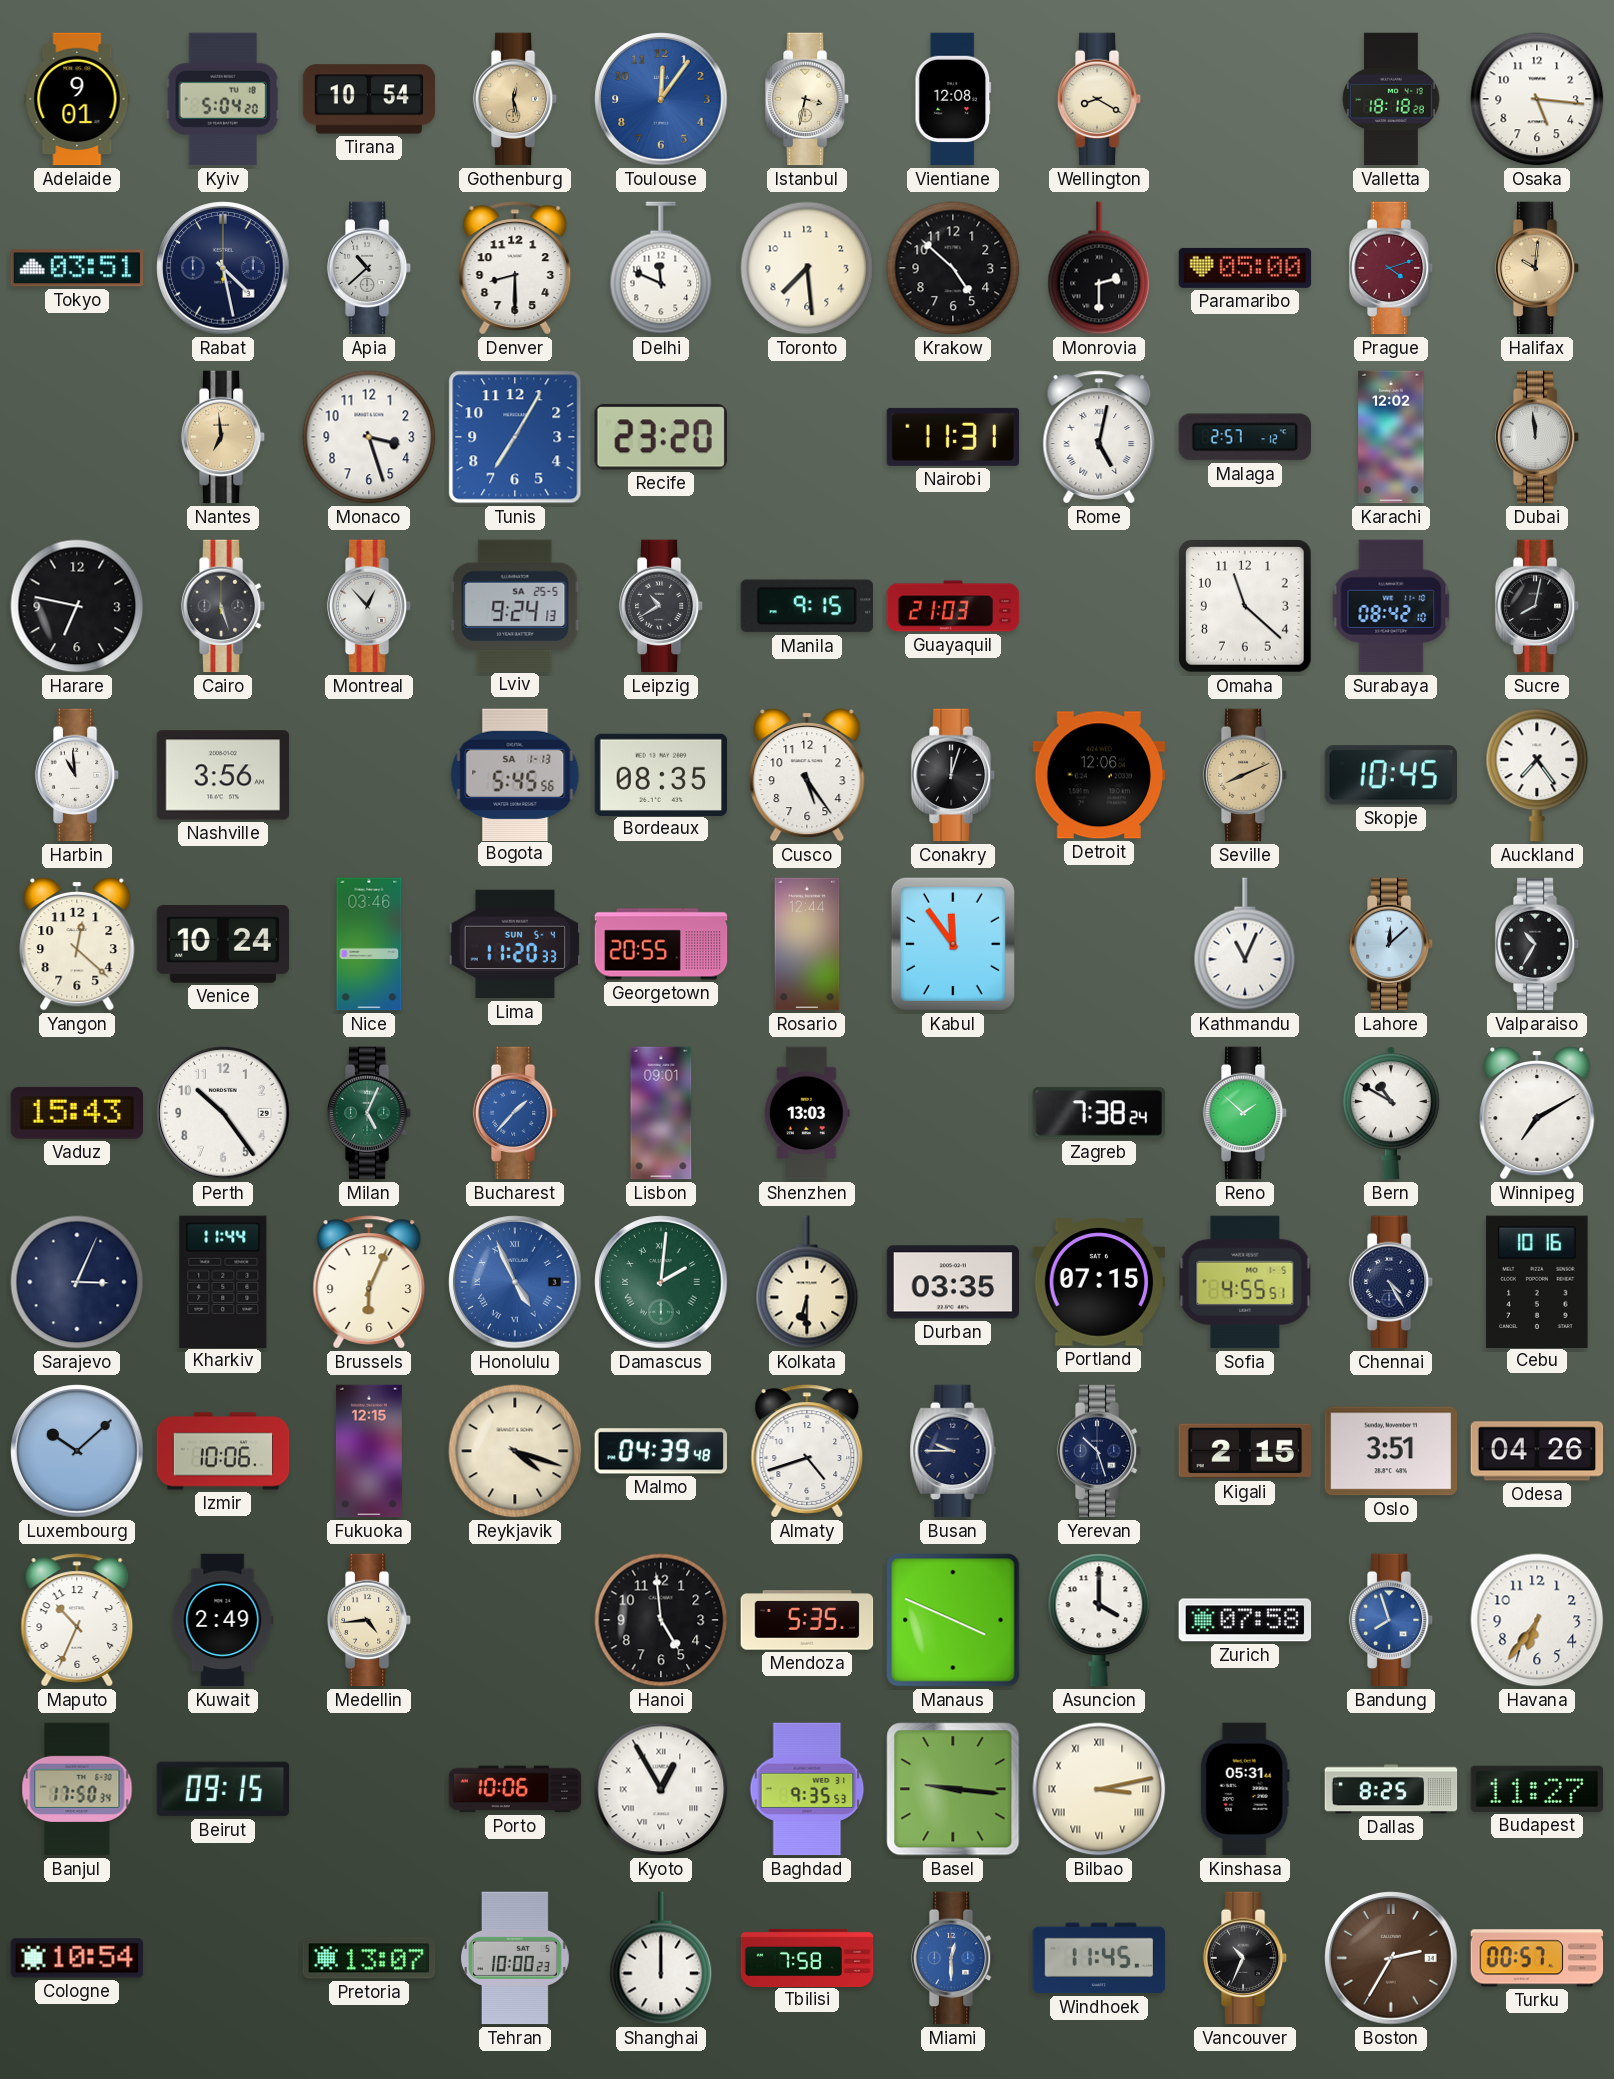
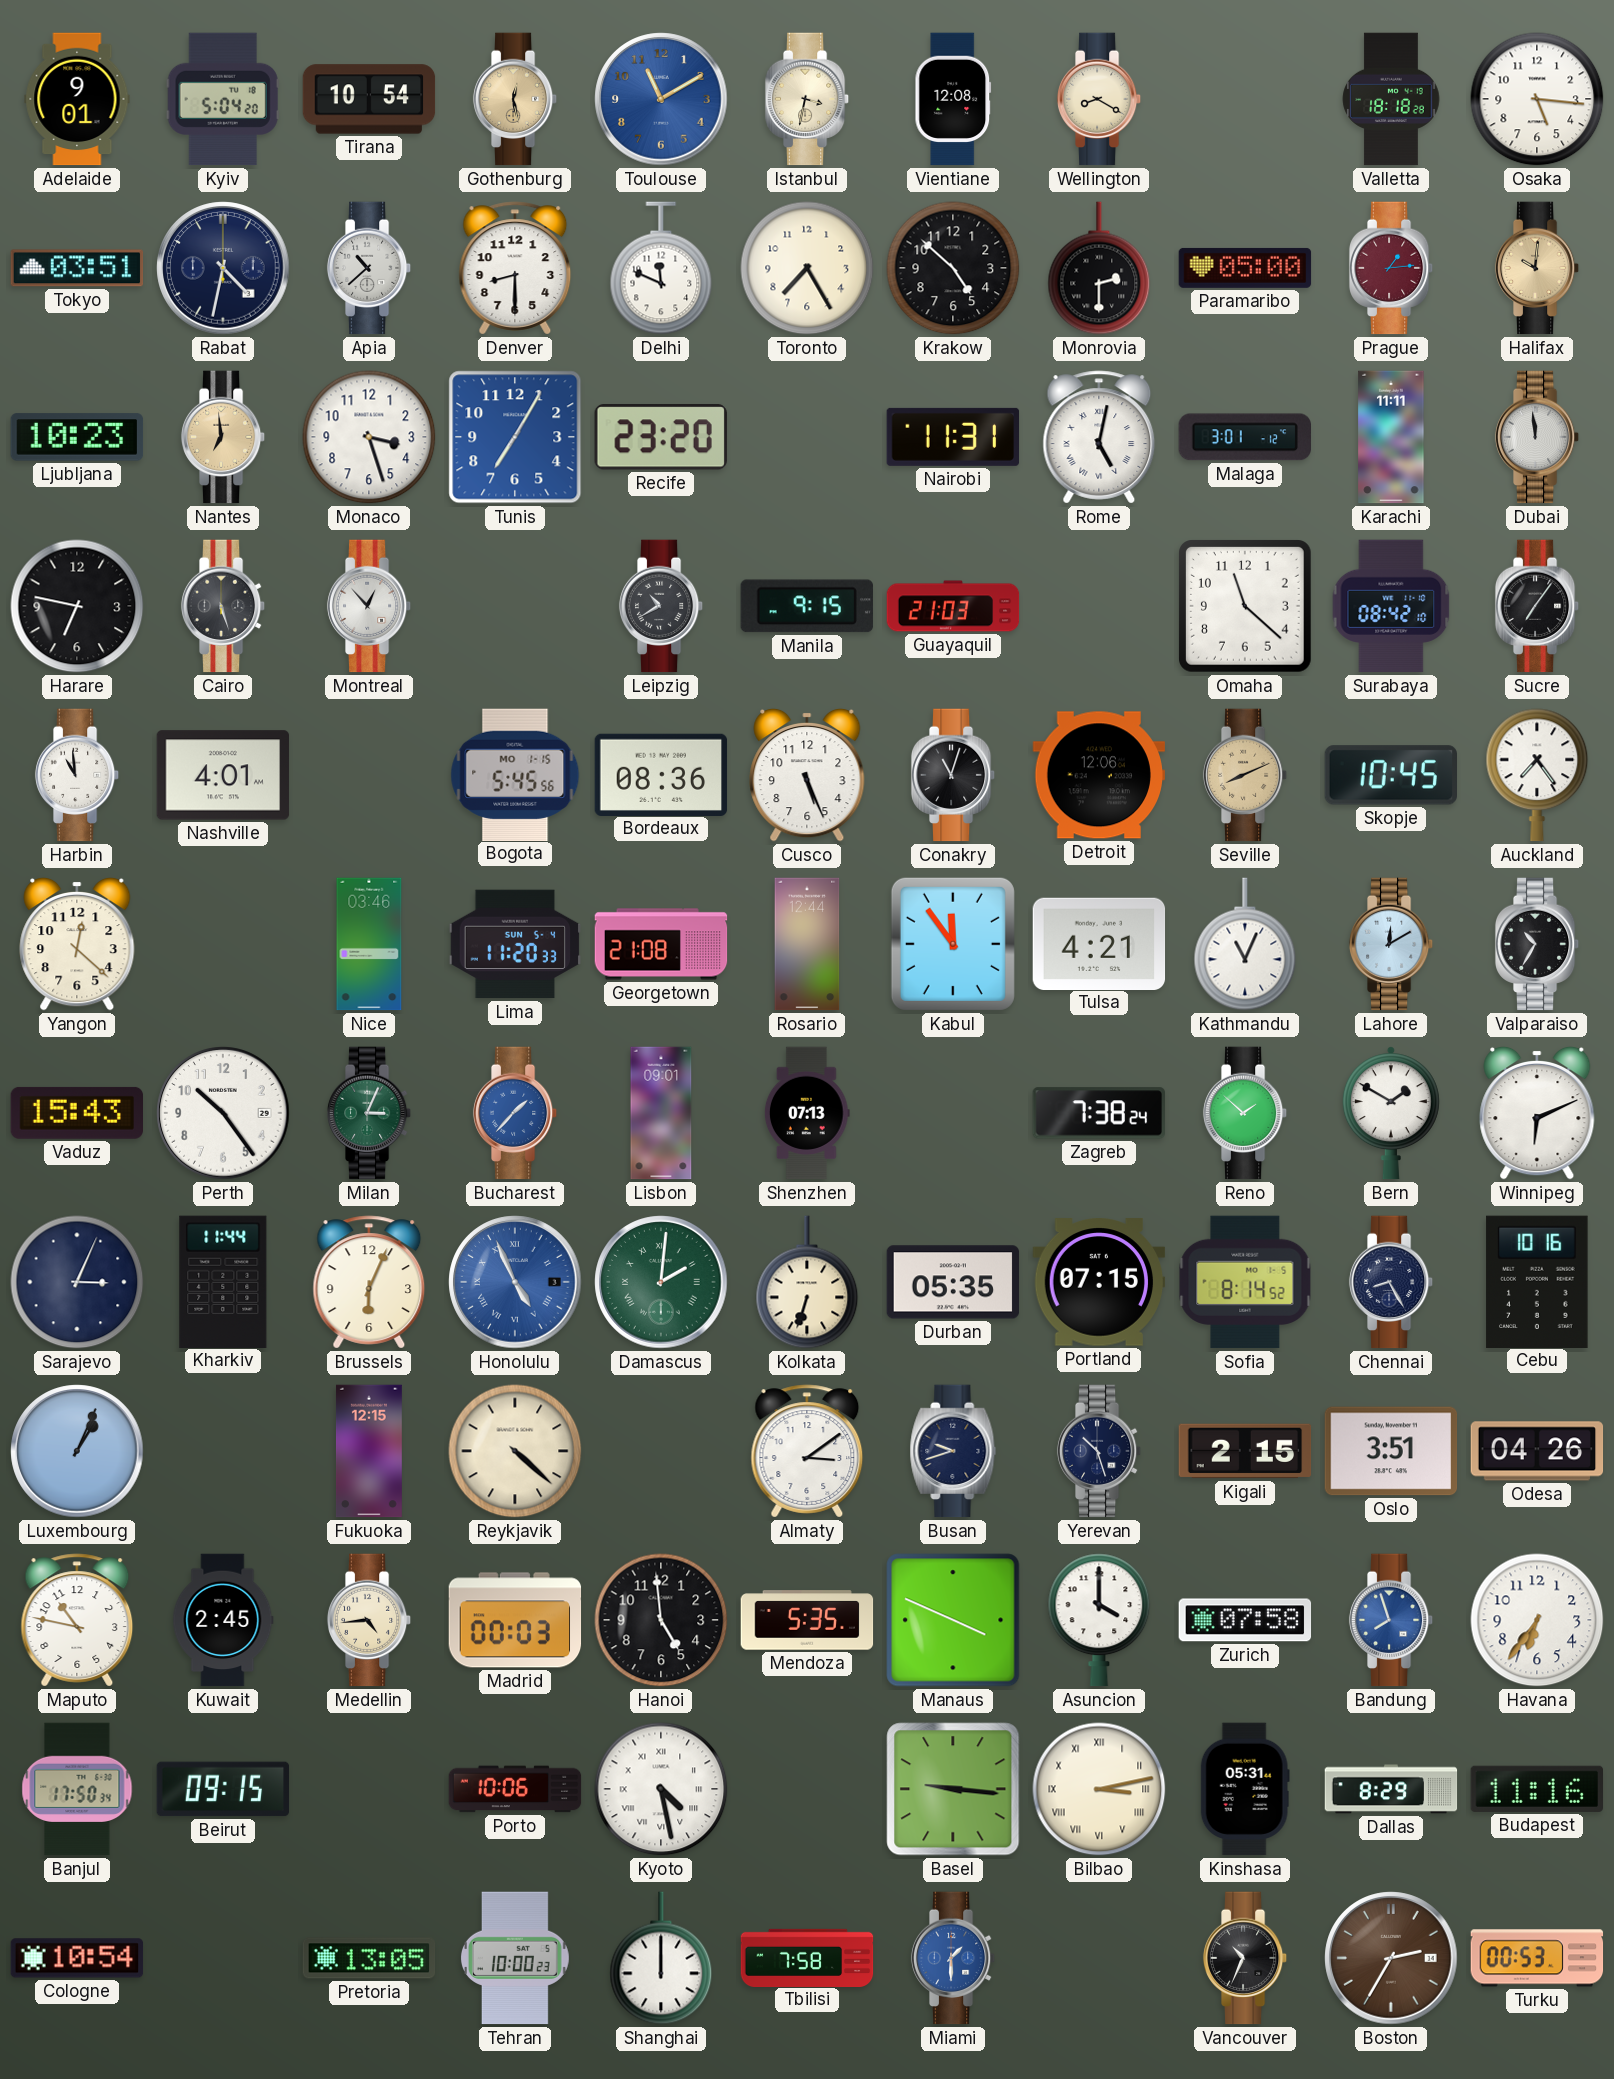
Toulouse: 12:06 -> 11:10
Rabat: 4:28 -> 4:32
Toronto: 7:29 -> 7:25
Prague: 4:12 -> 1:14
Ljubljana: none -> 10:23
Malaga: 2:57 -> 3:01
Karachi: 12:02 -> 11:11
Lviv: 9:24 -> none
Sucre: 8:02 -> 7:06
Nashville: 3:56 -> 4:01
Bogota date: SA 1-13 -> MO 1-15
Bordeaux: 08:35 -> 08:36
Cusco: 5:24 -> 5:26
Conakry: 12:03 -> 11:03
Venice: 10:24 -> none
Georgetown: 20:55 -> 21:08
Tulsa: none -> 4:21
Lahore: 12:08 -> 12:10
Milan: 5:04 -> 3:04
Shenzhen: 13:03 -> 07:13
Bern: 10:50 -> 1:50
Winnipeg: 7:10 -> 6:11
Kolkata: 6:30 -> 6:33
Durban: 03:35 -> 05:35
Sofia: 4:55 -> 8:14
Chennai: 4:25 -> 8:25
Luxembourg: 10:08 -> 1:04
Izmir: 10:06 -> none
Reykjavik: 4:18 -> 4:22
Malmo: 04:39 -> none
Almaty: 4:42 -> 3:09
Busan: 9:45 -> 9:42
Maputo: 10:34 -> 10:47
Kuwait: 2:49 -> 2:45
Madrid: none -> 00:03
Kyoto: 12:55 -> 4:28
Baghdad: 9:35 -> none
Dallas: 8:25 -> 8:29
Budapest: 11:27 -> 11:16
Pretoria: 13:07 -> 13:05
Miami: 12:30 -> 1:30
Windhoek: 11:45 -> none
Turku: 00:57 -> 00:53
